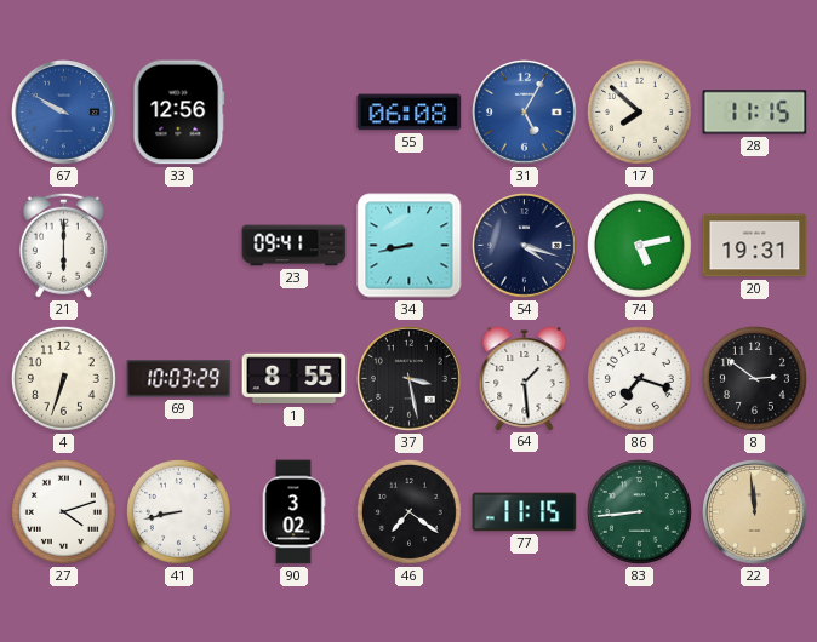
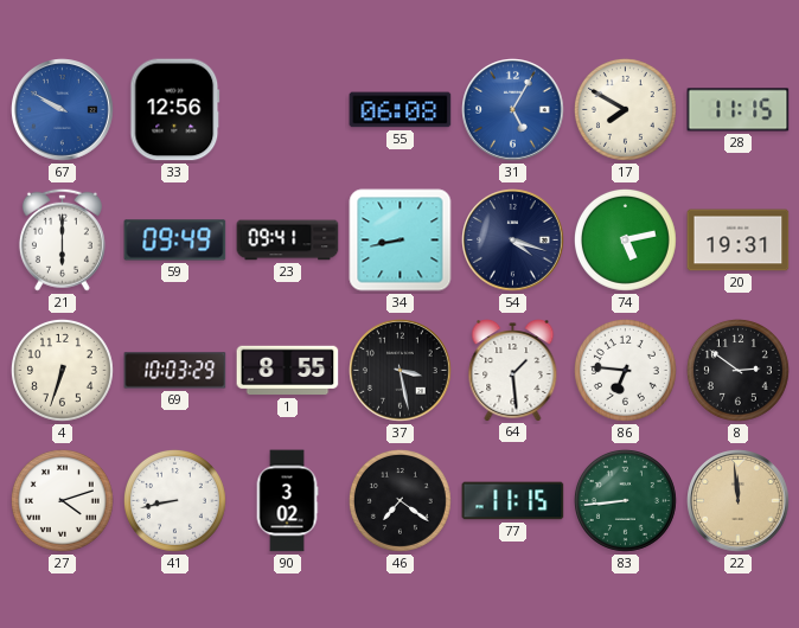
17: 7:52 -> 7:50
59: none -> 09:49
86: 7:18 -> 6:46
